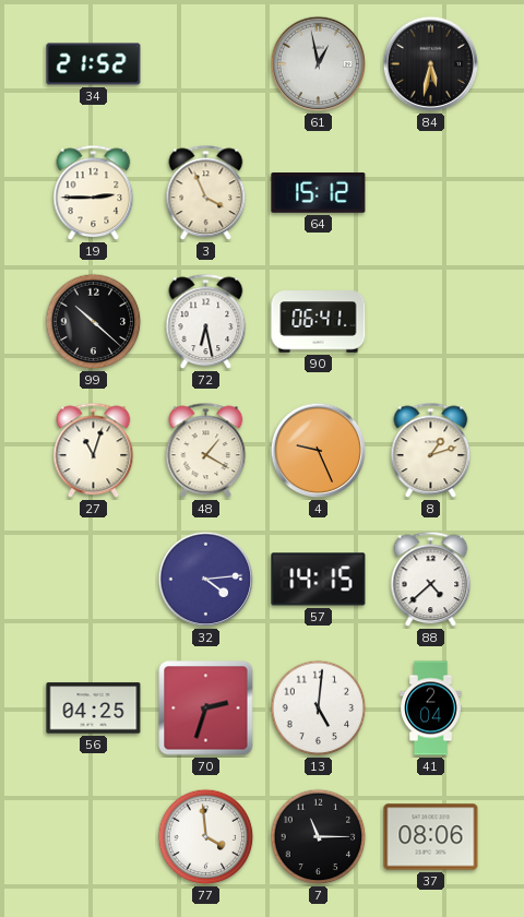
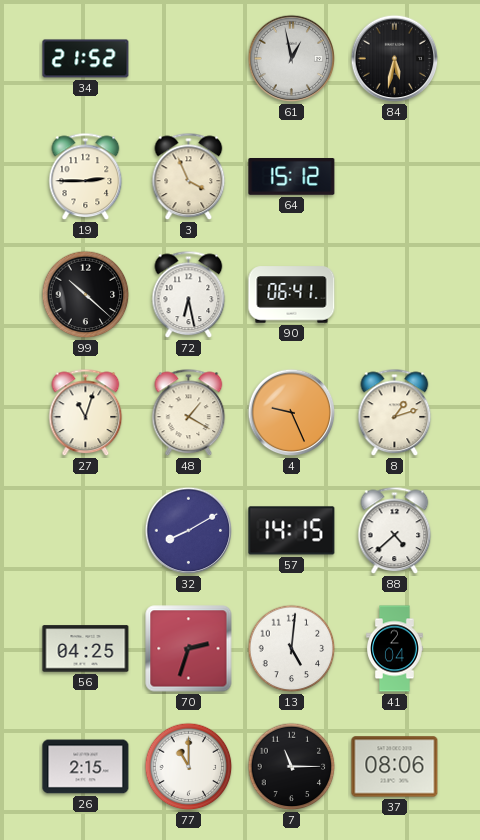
32: 4:14 -> 8:10
26: none -> 2:15
77: 3:59 -> 11:00
